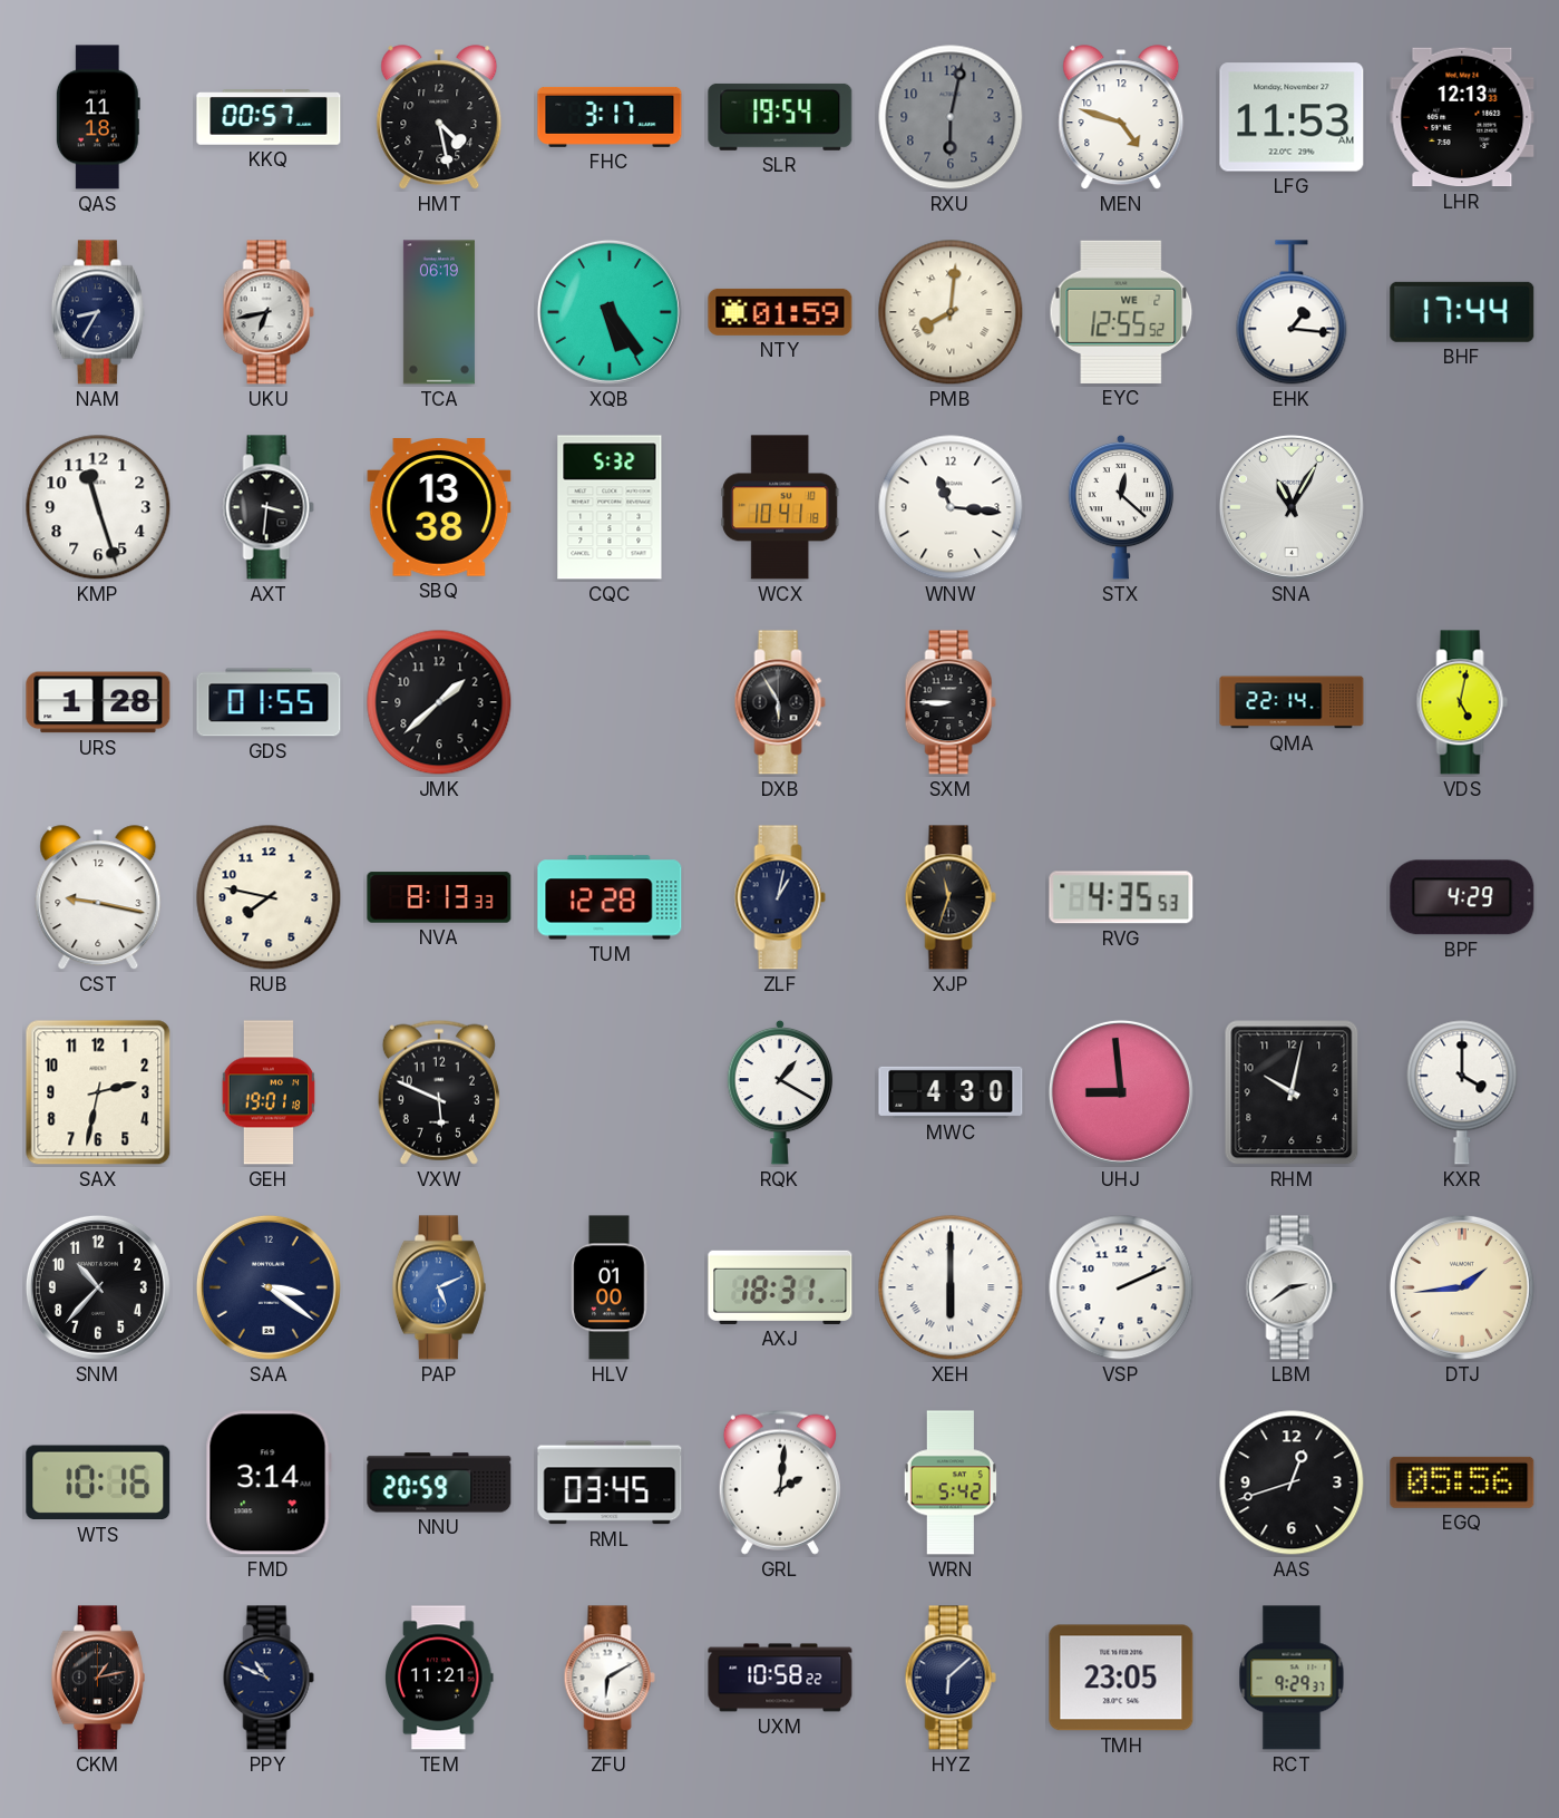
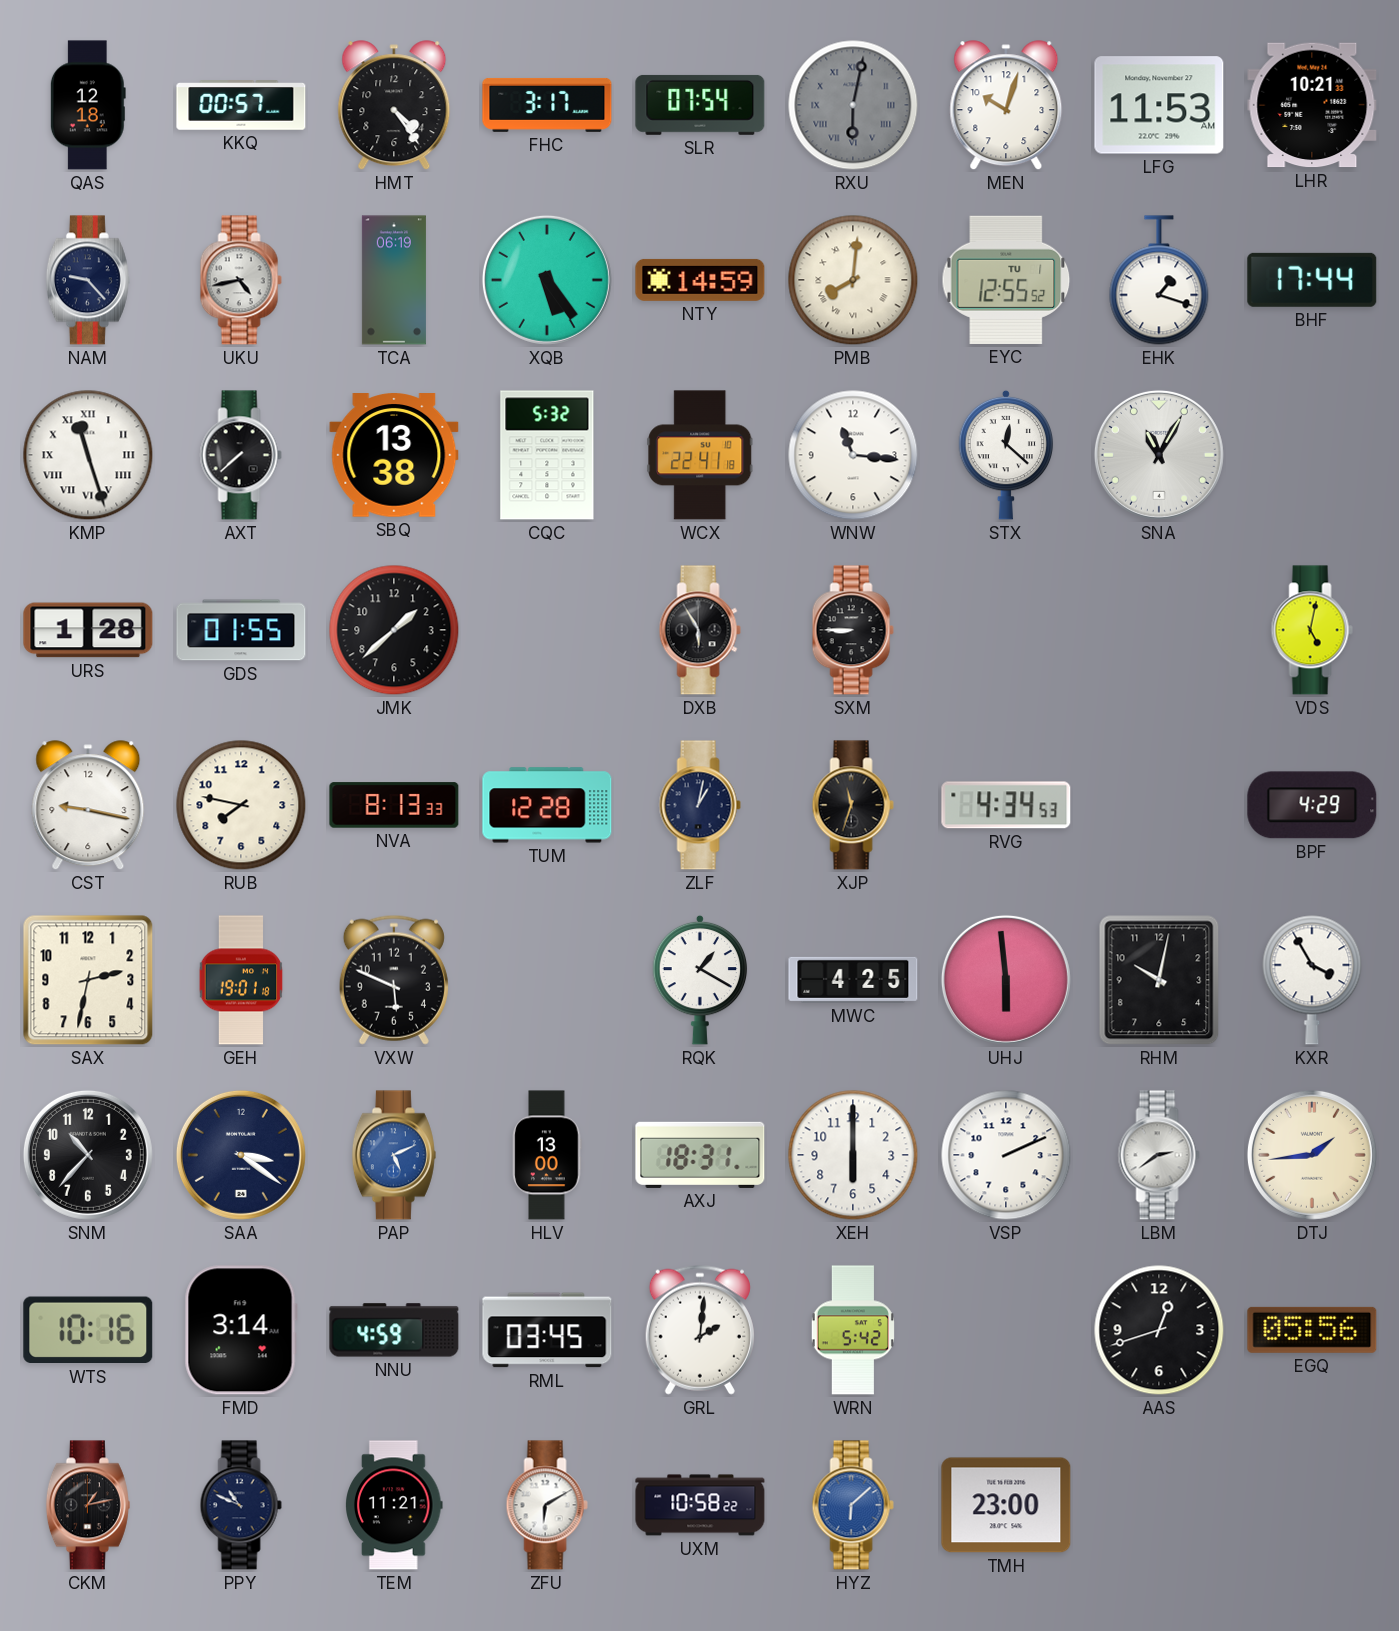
QAS: 11:18 -> 12:18
HMT: 4:28 -> 4:24
SLR: 19:54 -> 07:54
RXU numerals: Arabic -> Roman
MEN: 4:48 -> 10:03
LHR: 12:13 -> 10:21
NAM: 8:35 -> 9:23
UKU: 6:43 -> 4:43
NTY: 01:59 -> 14:59
EYC date: WE 2 -> TU 1
EHK: 1:16 -> 1:18
KMP numerals: Arabic -> Roman
AXT: 3:31 -> 7:38
WCX: 10:41 -> 22:41
QMA: 22:14 -> none
RVG: 4:35 -> 4:34
MWC: 4:30 -> 4:25
UHJ: 8:59 -> 5:59
KXR: 4:00 -> 3:55
HLV: 01:00 -> 13:00
XEH numerals: Roman -> Arabic
NNU: 20:59 -> 4:59
HYZ dial: navy -> blue
TMH: 23:05 -> 23:00
RCT: 9:29 -> none
